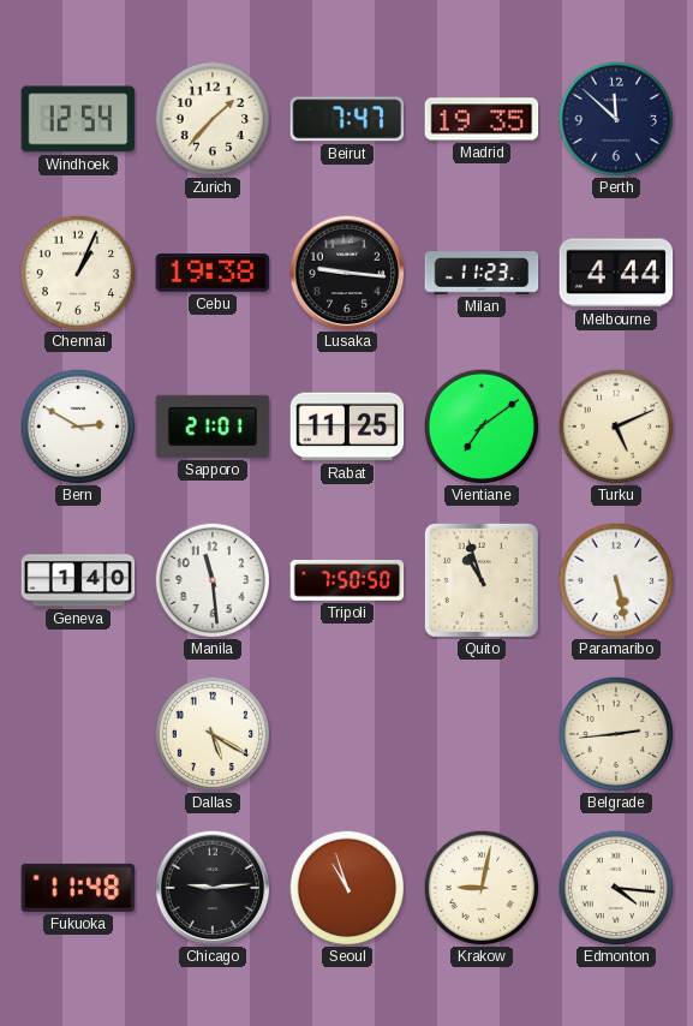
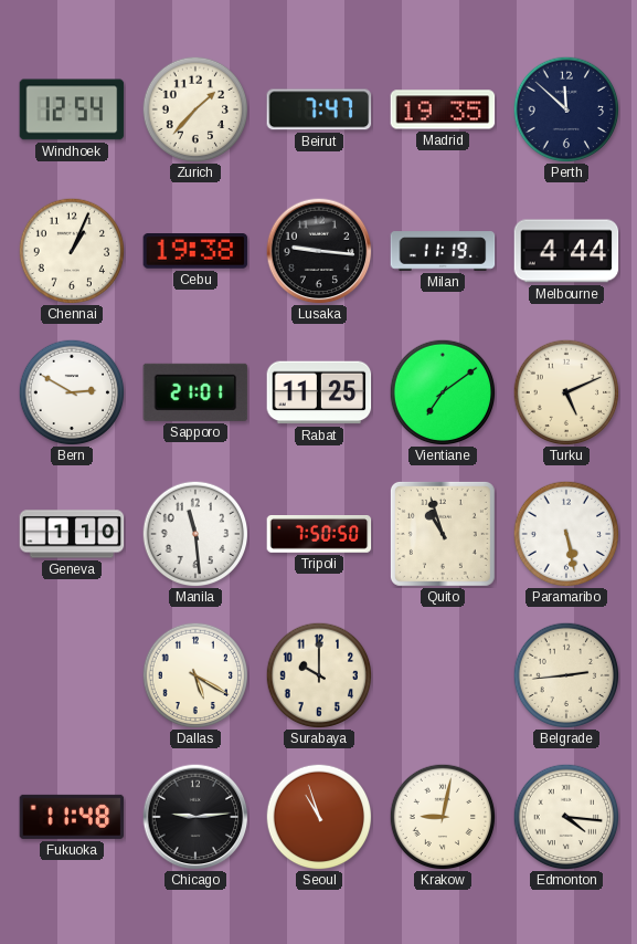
Milan: 11:23 -> 11:19
Geneva: 1:40 -> 1:10
Surabaya: none -> 10:00
